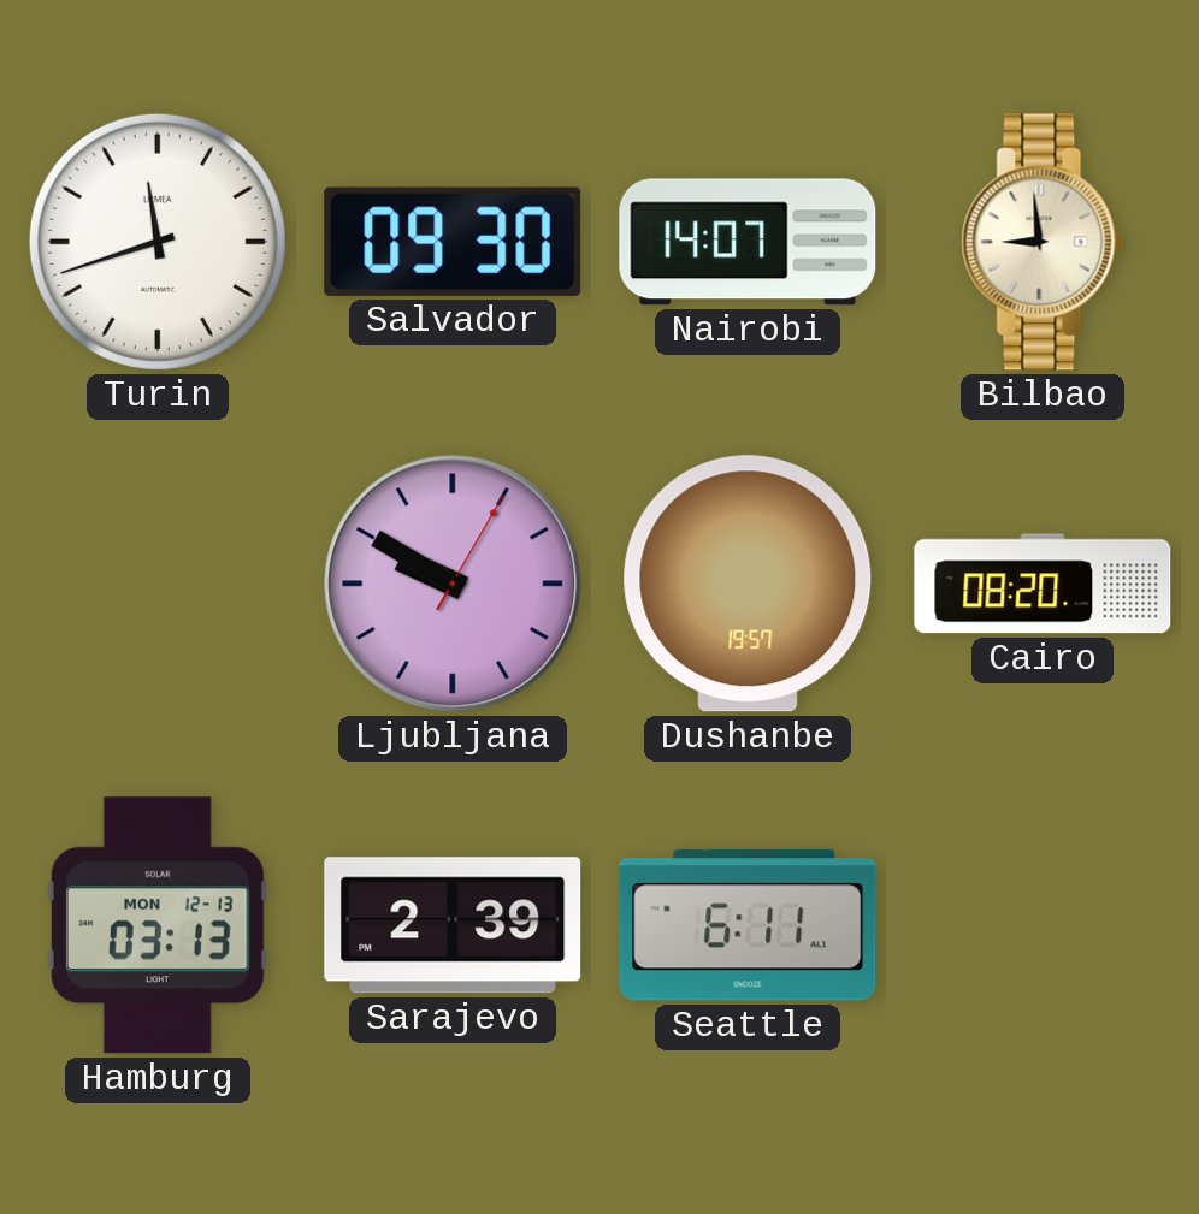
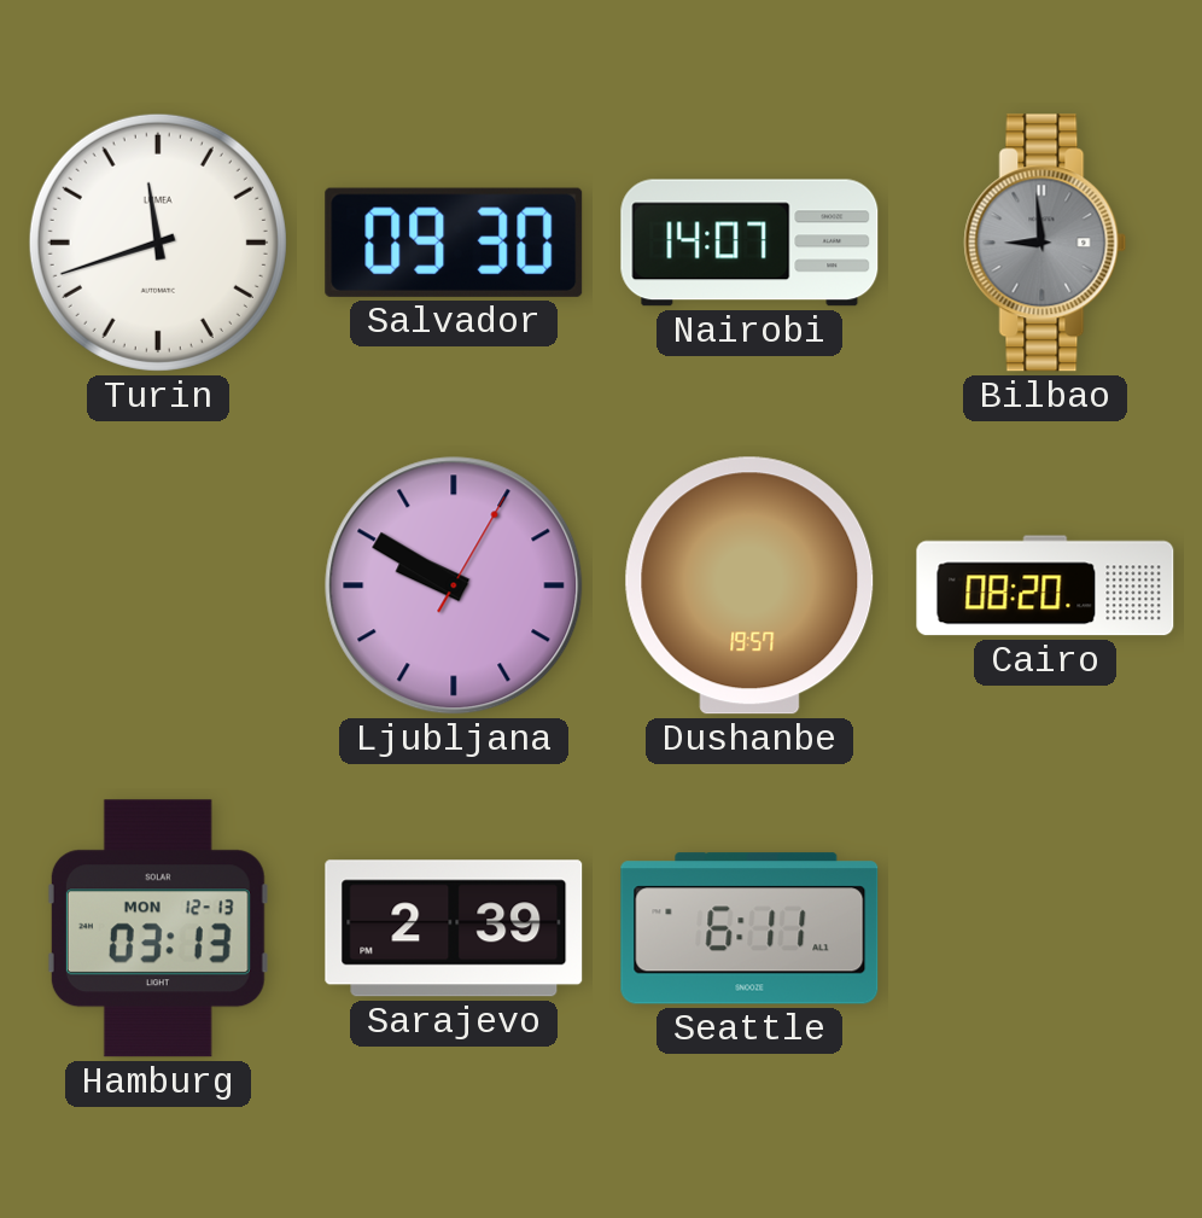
Bilbao dial: cream -> grey
